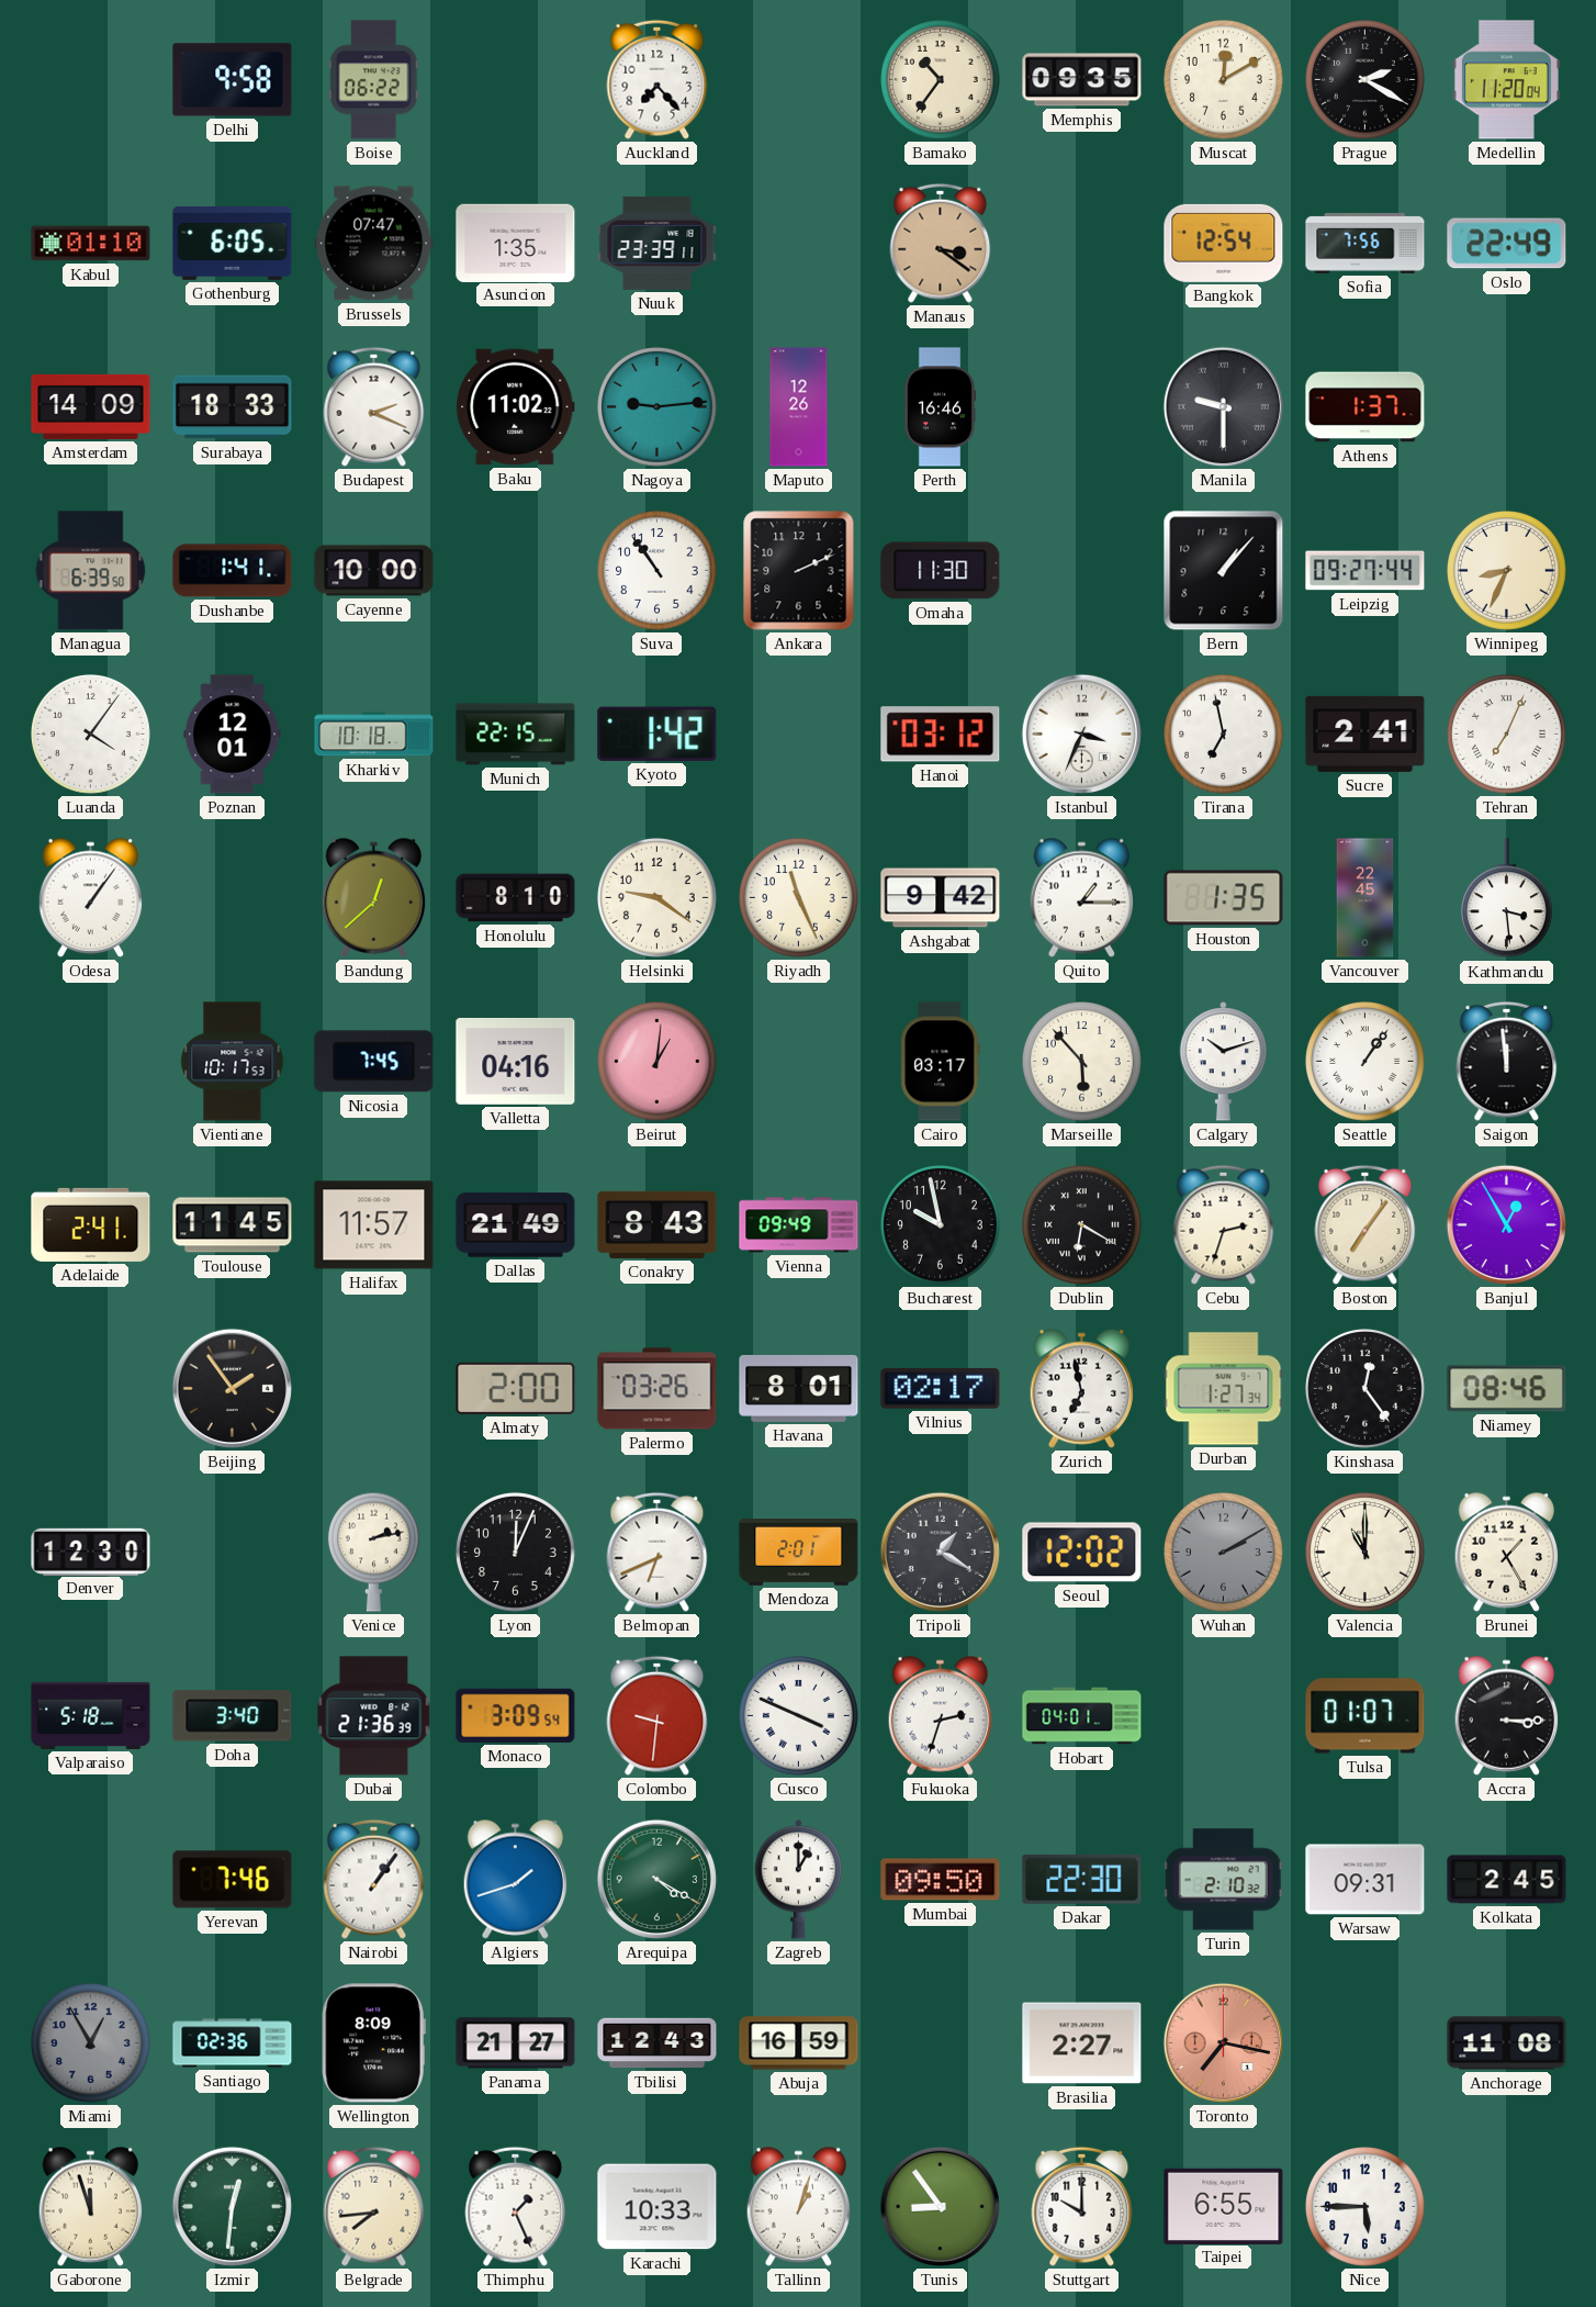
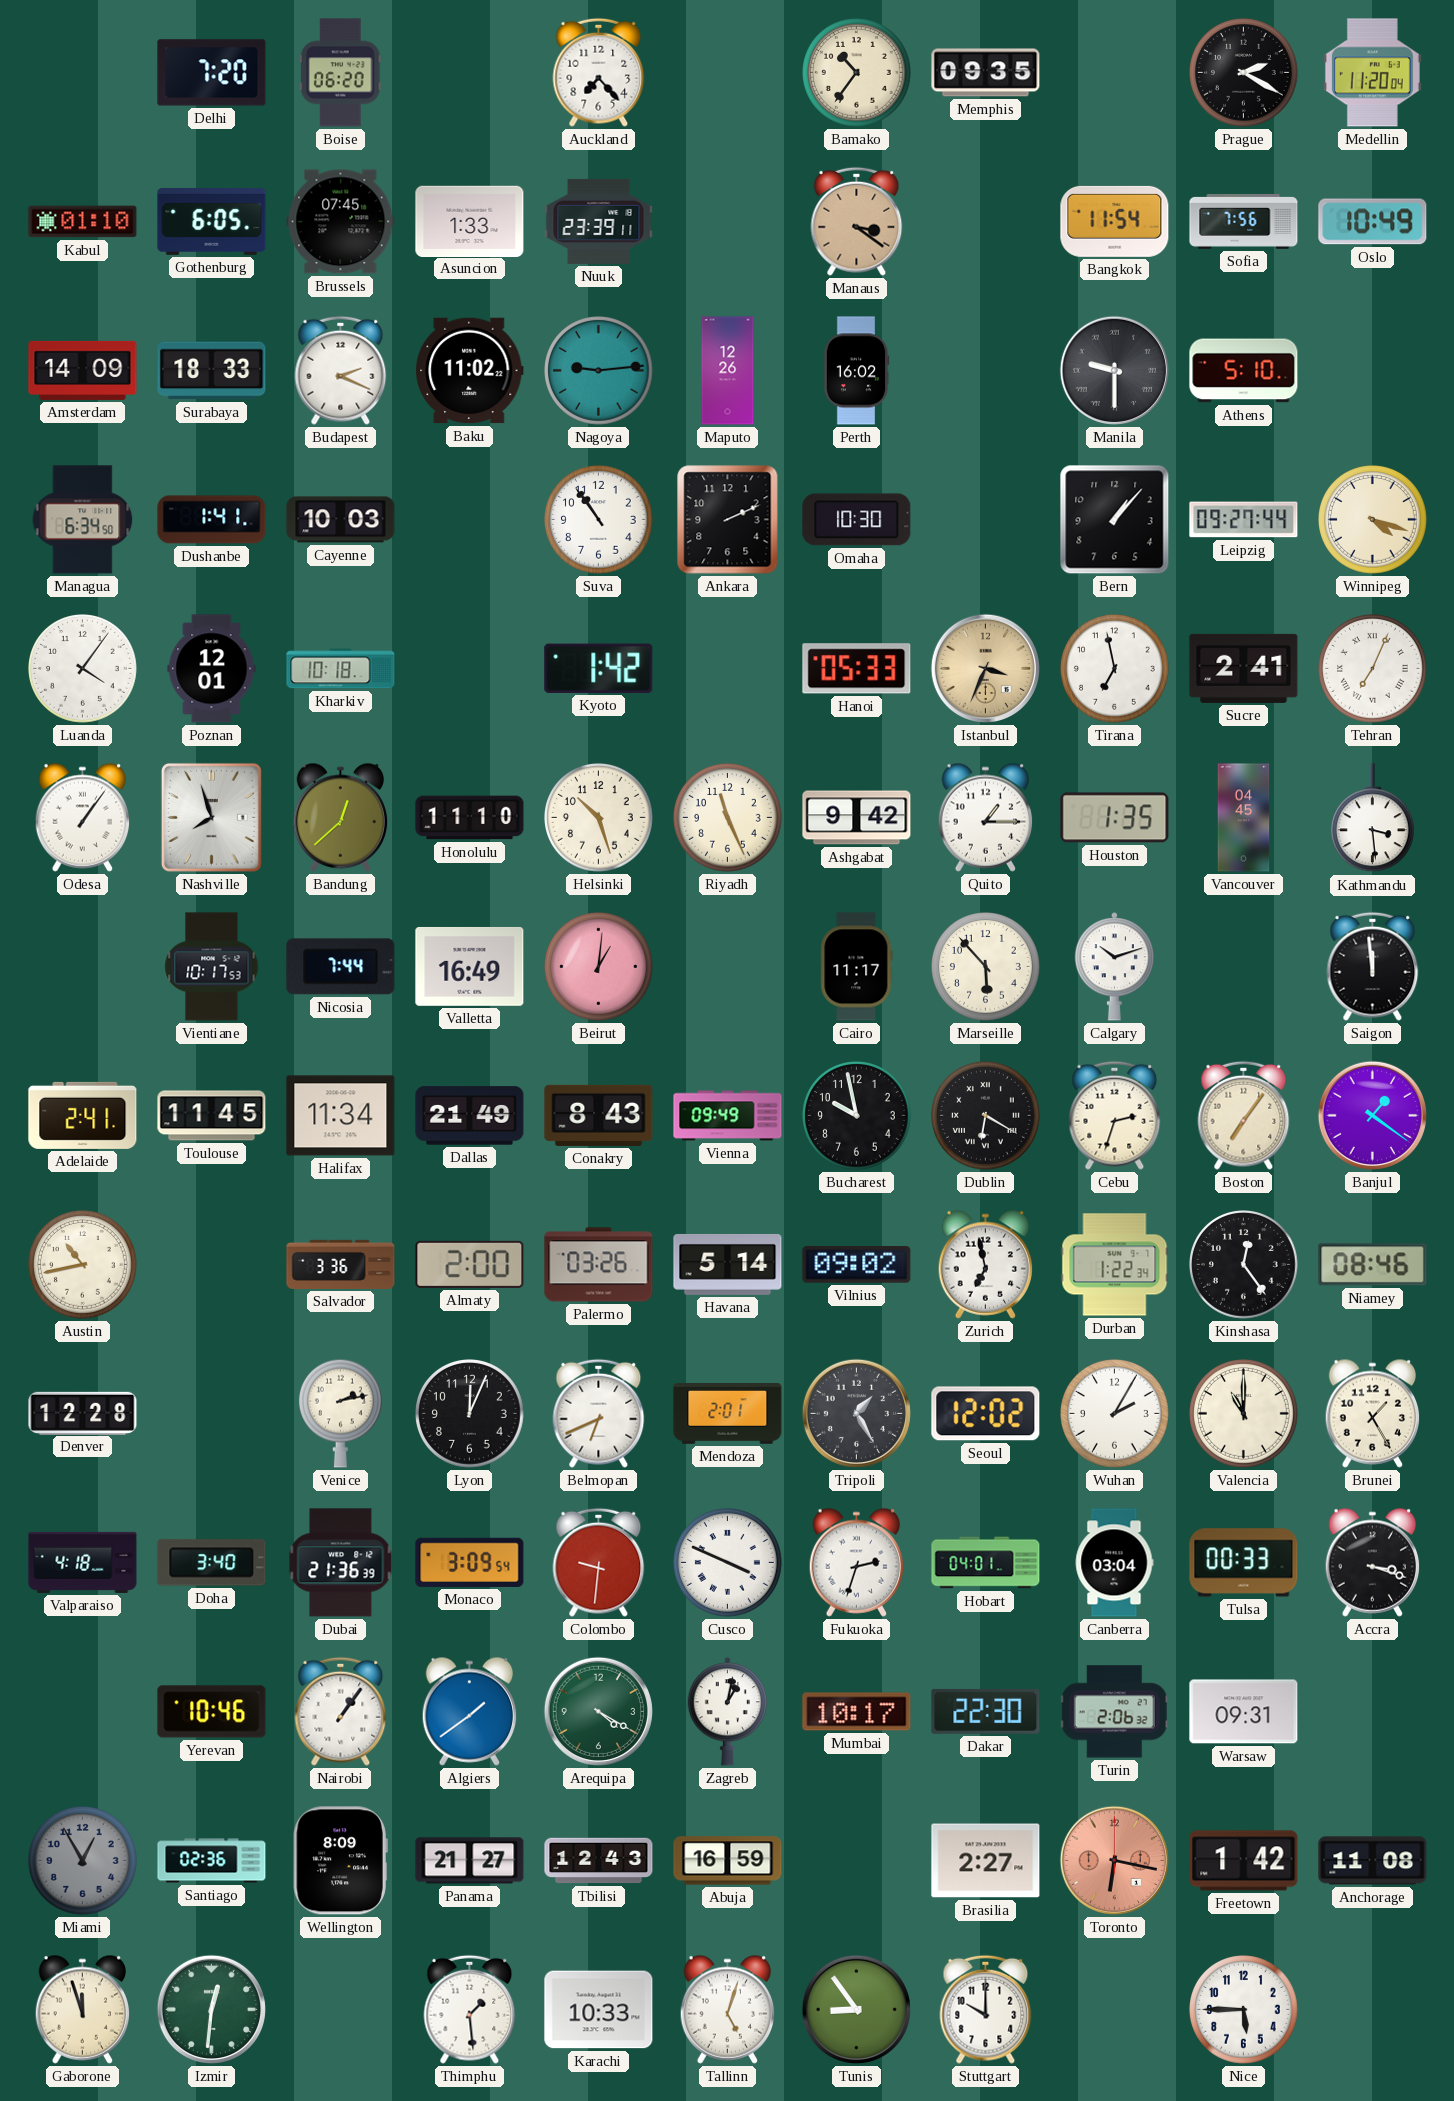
Delhi: 9:58 -> 7:20
Boise: 06:22 -> 06:20
Muscat: 12:10 -> none
Brussels: 07:47 -> 07:45
Asuncion: 1:35 -> 1:33
Bangkok: 12:54 -> 11:54
Oslo: 22:49 -> 10:49
Perth: 16:46 -> 16:02
Athens: 1:37 -> 5:10
Managua: 6:39 -> 6:34
Cayenne: 10:00 -> 10:03
Omaha: 11:30 -> 10:30
Winnipeg: 8:34 -> 4:18
Munich: 22:15 -> none
Hanoi: 03:12 -> 05:33
Istanbul dial: white -> champagne
Nashville: none -> 7:57
Honolulu: 8:10 -> 11:10
Helsinki: 9:21 -> 10:27
Vancouver: 22:45 -> 04:45
Nicosia: 7:45 -> 7:44
Valletta: 04:16 -> 16:49
Cairo: 03:17 -> 11:17
Seattle: 1:06 -> none
Halifax: 11:57 -> 11:34
Banjul: 12:55 -> 1:21
Austin: none -> 10:43
Beijing: 1:54 -> none
Salvador: none -> 3:36
Havana: 8:01 -> 5:14
Vilnius: 02:17 -> 09:02
Durban: 1:27 -> 1:22
Denver: 12:30 -> 12:28
Tripoli: 1:20 -> 1:25
Wuhan: 2:10 -> 2:05
Wuhan dial: grey -> white
Valparaiso: 5:18 -> 4:18
Canberra: none -> 03:04
Tulsa: 01:07 -> 00:33
Accra: 3:15 -> 3:18
Yerevan: 7:46 -> 10:46
Algiers: 1:42 -> 1:39
Zagreb: 1:00 -> 1:02
Mumbai: 09:50 -> 10:17
Turin: 2:10 -> 2:06
Kolkata: 2:45 -> none
Toronto: 7:17 -> 6:17
Freetown: none -> 1:42
Belgrade: 7:44 -> none
Thimphu: 1:26 -> 1:29
Tallinn: 1:03 -> 5:03
Taipei: 6:55 -> none
